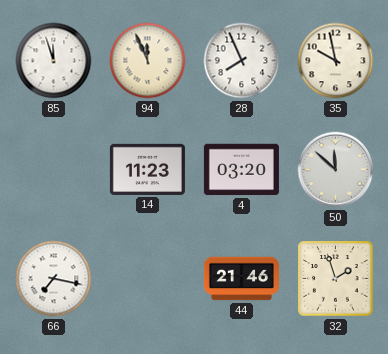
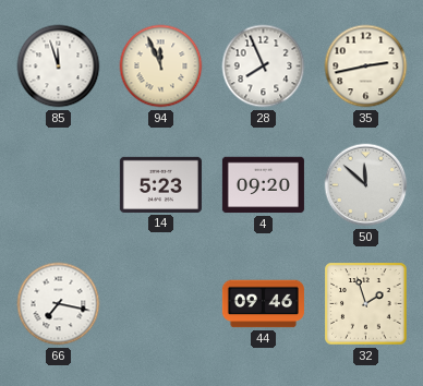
35: 9:58 -> 2:43
14: 11:23 -> 5:23
4: 03:20 -> 09:20
44: 21:46 -> 09:46
